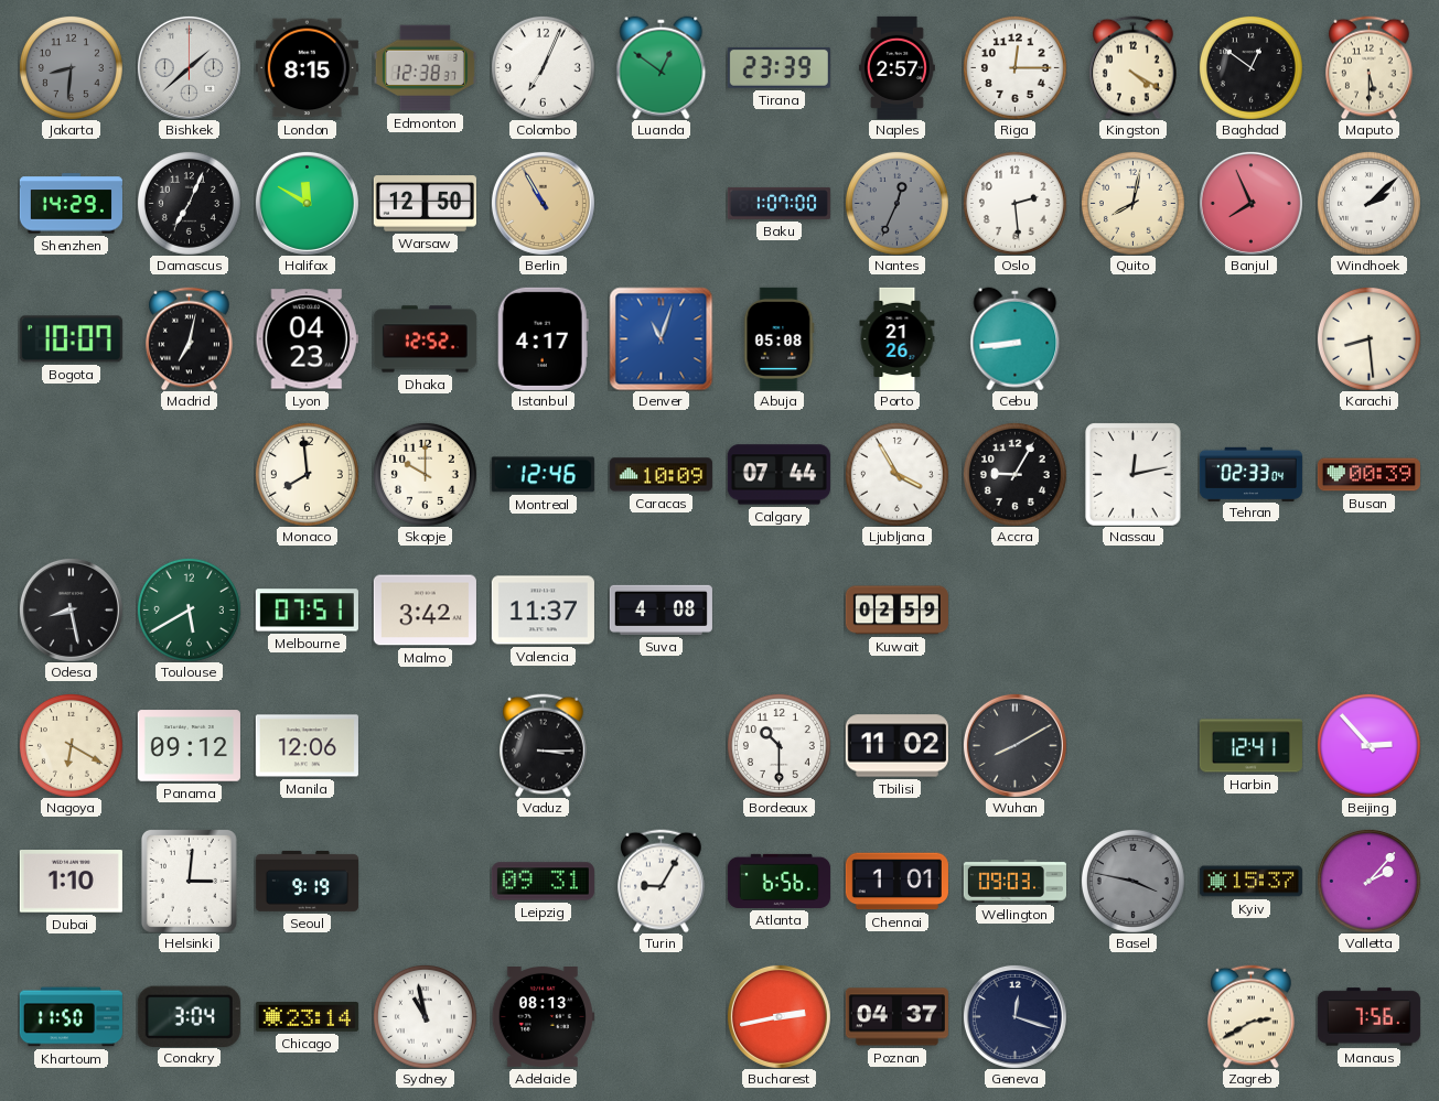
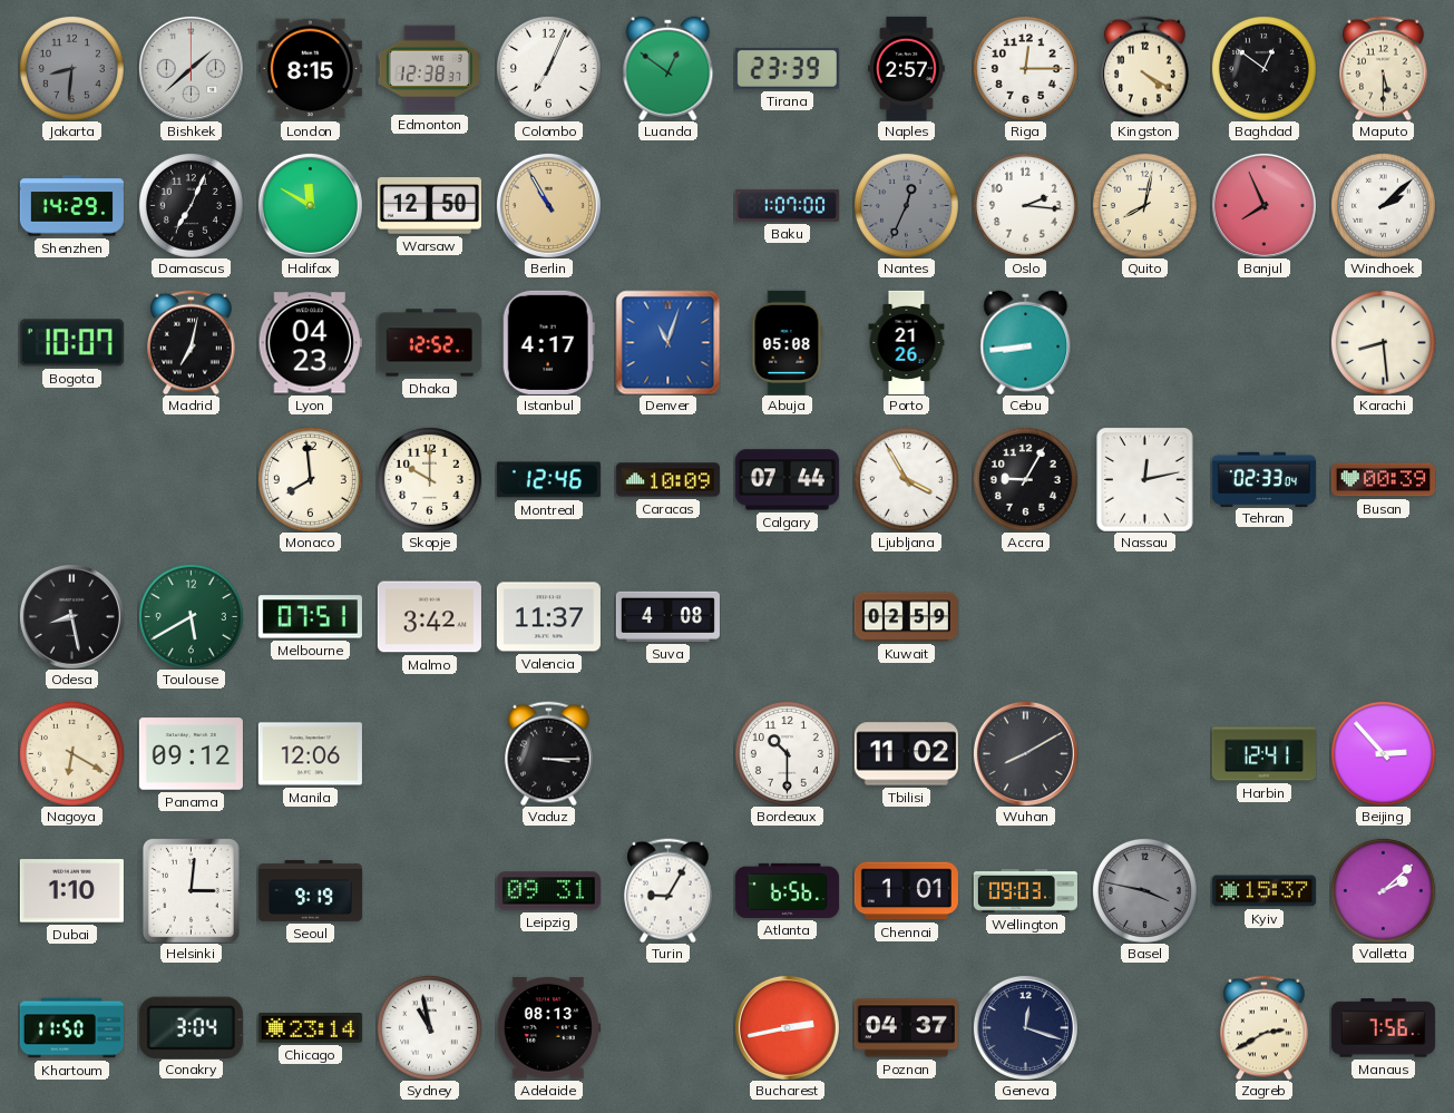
Oslo: 2:29 -> 2:16
Valletta: 2:07 -> 2:08
